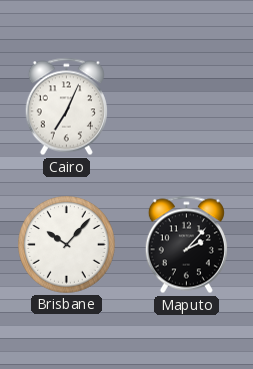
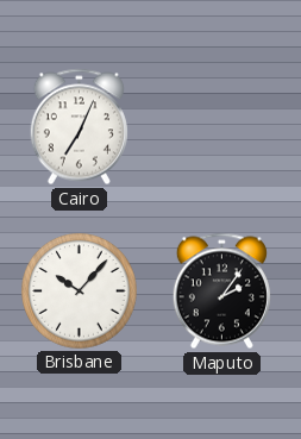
Maputo: 2:07 -> 2:06
